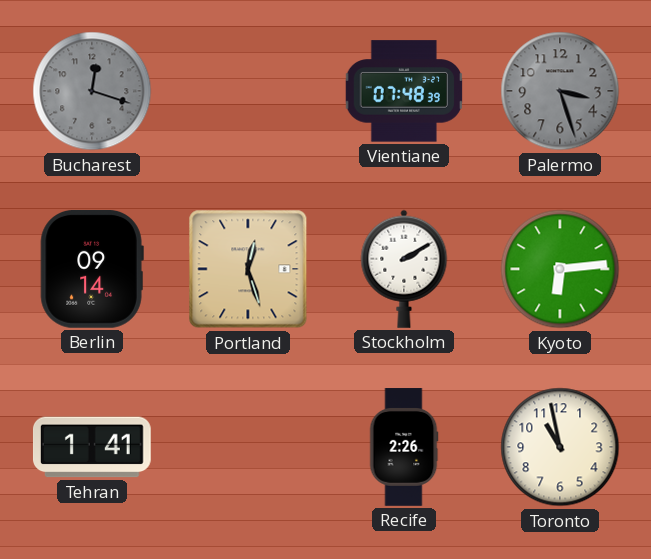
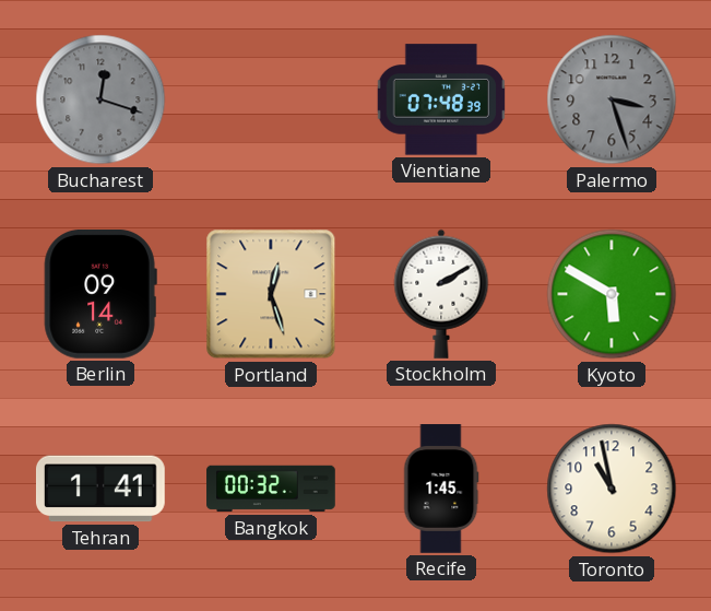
Kyoto: 6:14 -> 5:50
Bangkok: none -> 00:32
Recife: 2:26 -> 1:45
